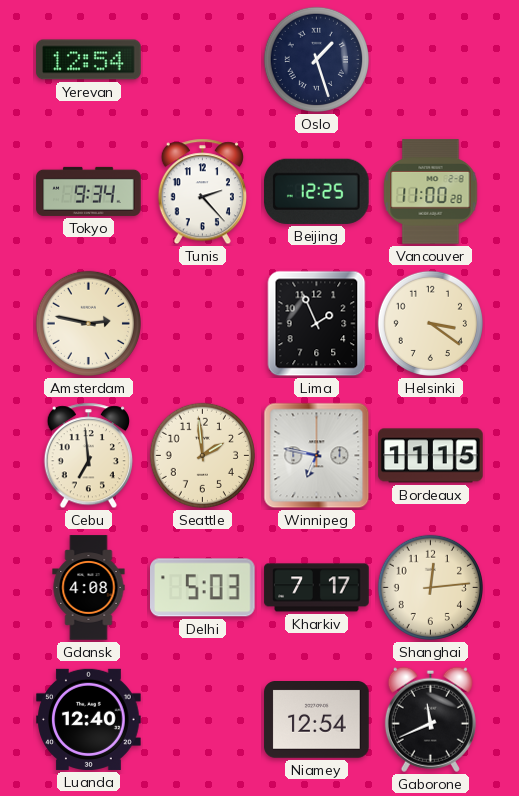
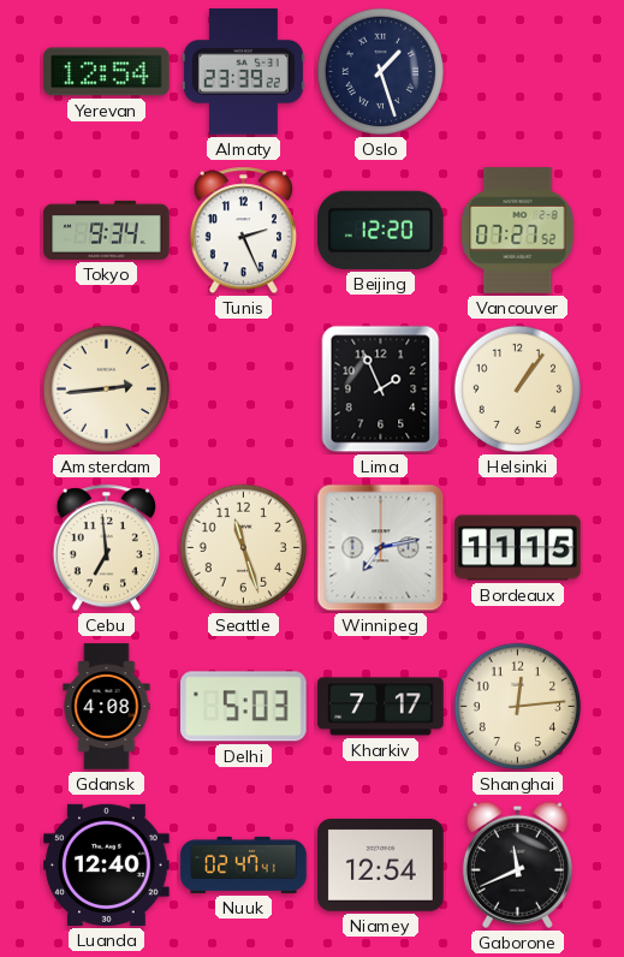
Almaty: none -> 23:39
Tunis: 2:23 -> 2:26
Beijing: 12:25 -> 12:20
Vancouver: 11:00 -> 07:27
Amsterdam: 2:47 -> 2:44
Helsinki: 3:21 -> 1:06
Seattle: 1:59 -> 11:27
Winnipeg: 6:47 -> 7:13
Nuuk: none -> 02:47
